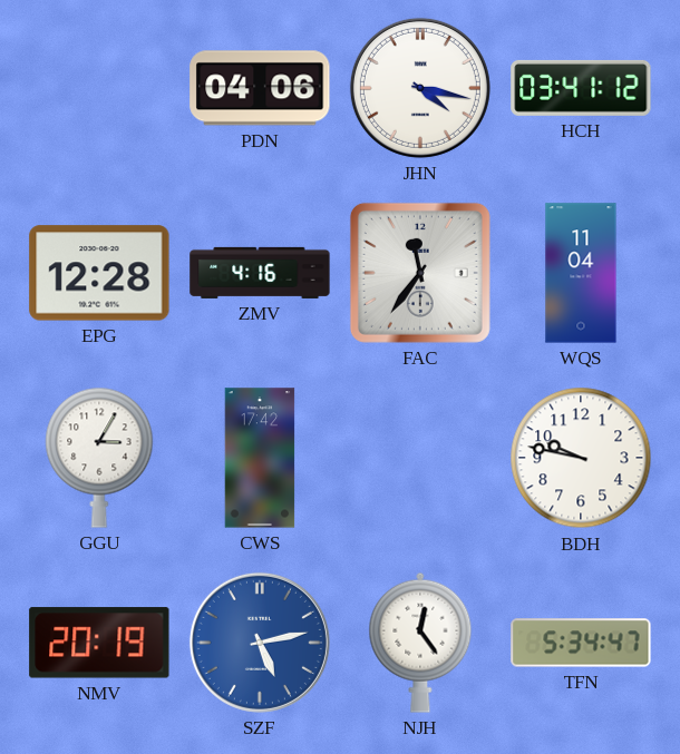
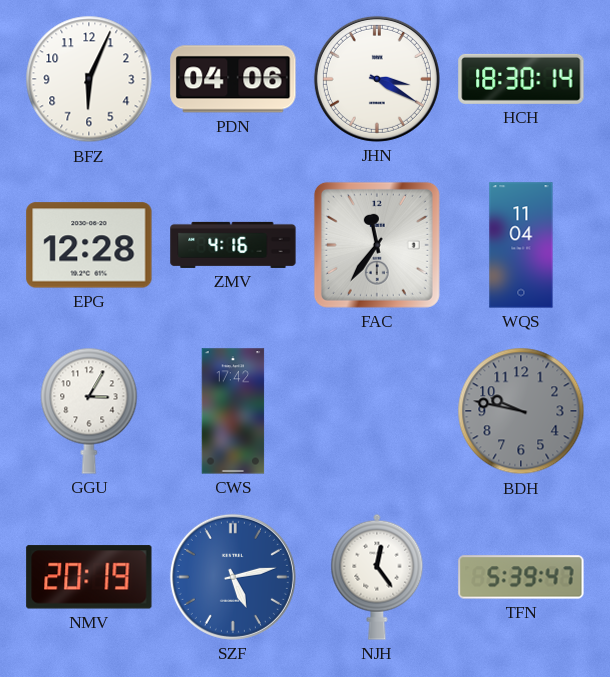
BFZ: none -> 6:04
JHN: 4:17 -> 3:20
HCH: 03:41 -> 18:30
BDH dial: white -> grey
TFN: 5:34 -> 5:39
